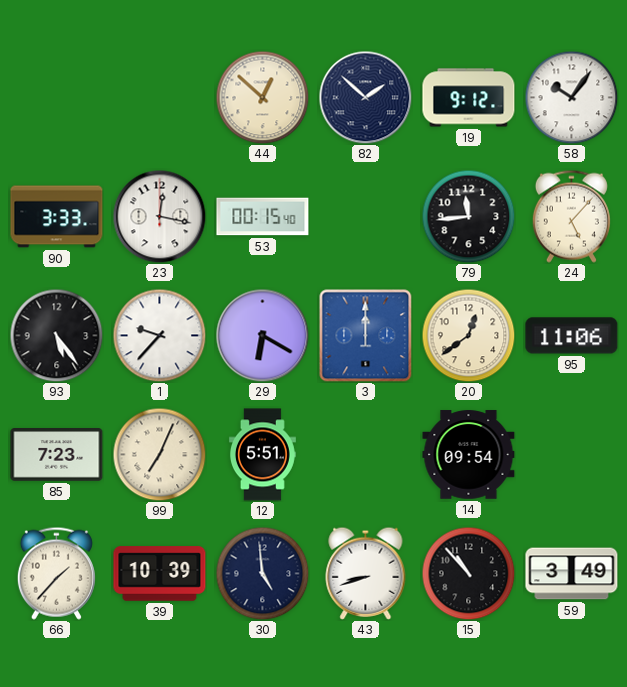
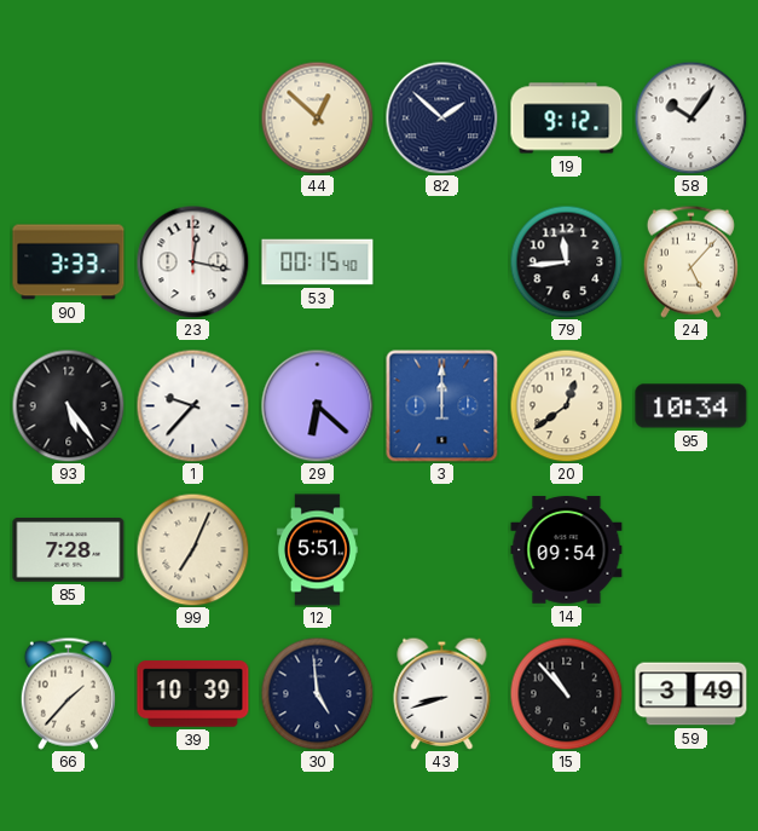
29: 6:20 -> 6:22
95: 11:06 -> 10:34
85: 7:23 -> 7:28
